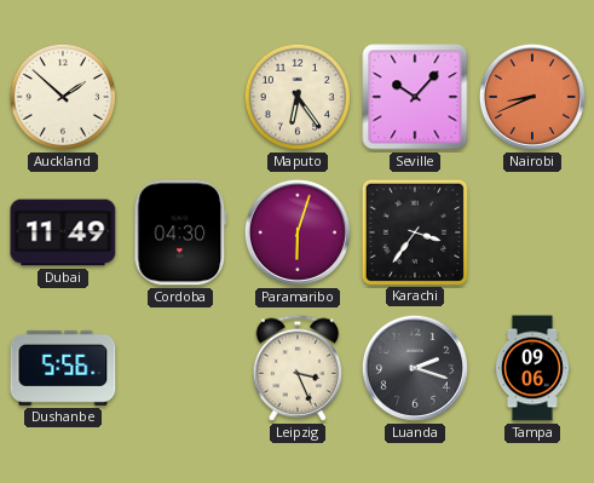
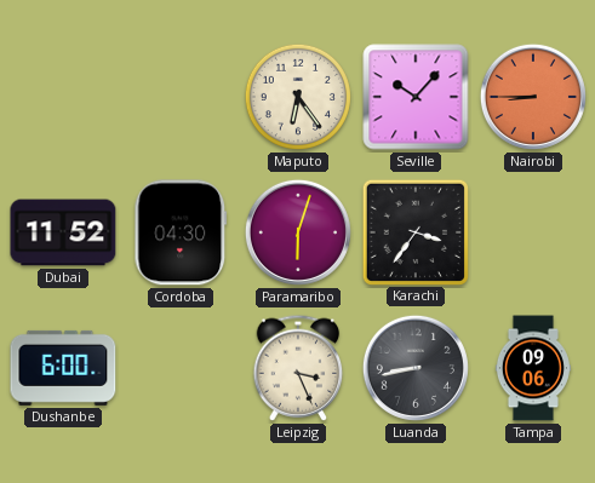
Auckland: 1:52 -> none
Nairobi: 8:41 -> 8:45
Dubai: 11:49 -> 11:52
Dushanbe: 5:56 -> 6:00
Luanda: 2:18 -> 8:43
